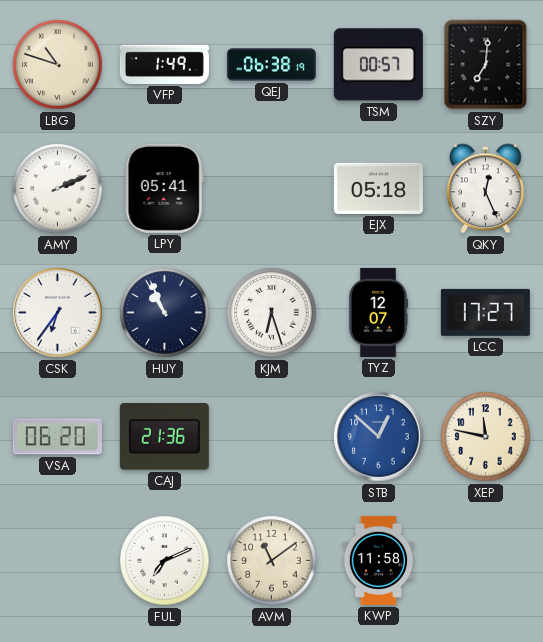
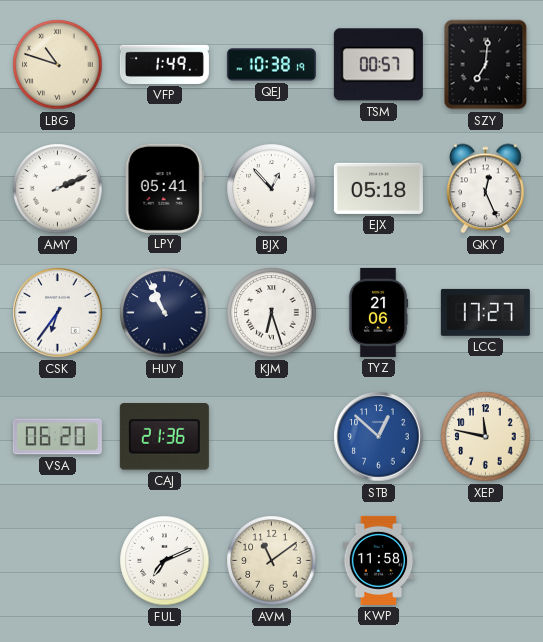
QEJ: 06:38 -> 10:38
BJX: none -> 12:53
TYZ: 12:07 -> 21:06
